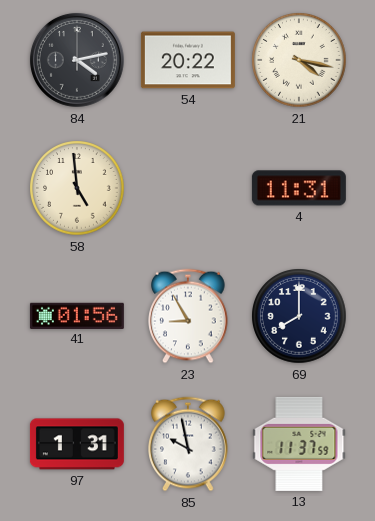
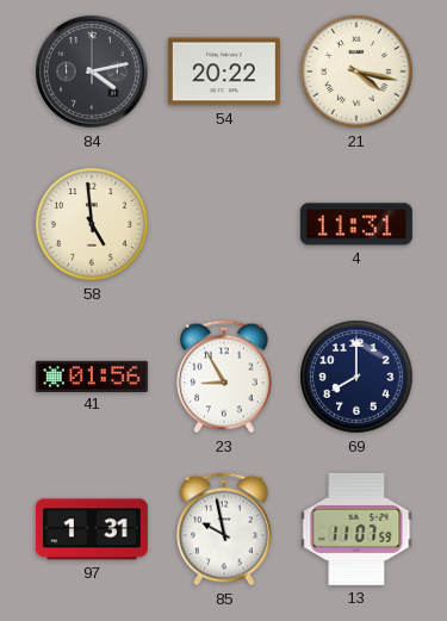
13: 11:37 -> 11:07
